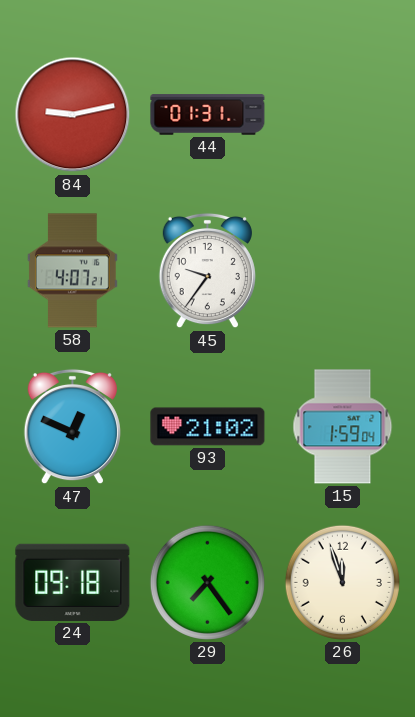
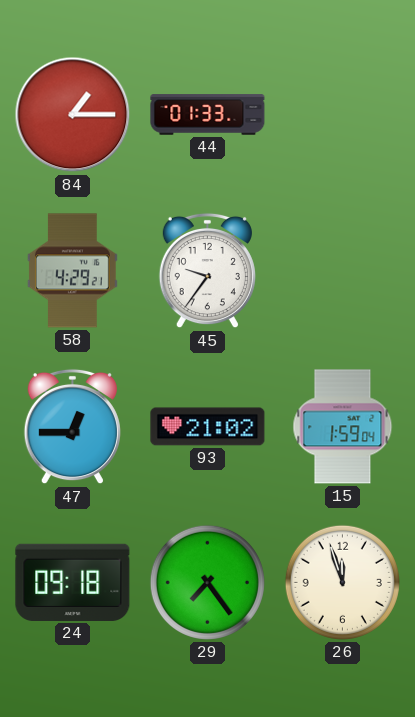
84: 9:13 -> 1:15
44: 01:31 -> 01:33
58: 4:07 -> 4:29
47: 12:49 -> 12:45
